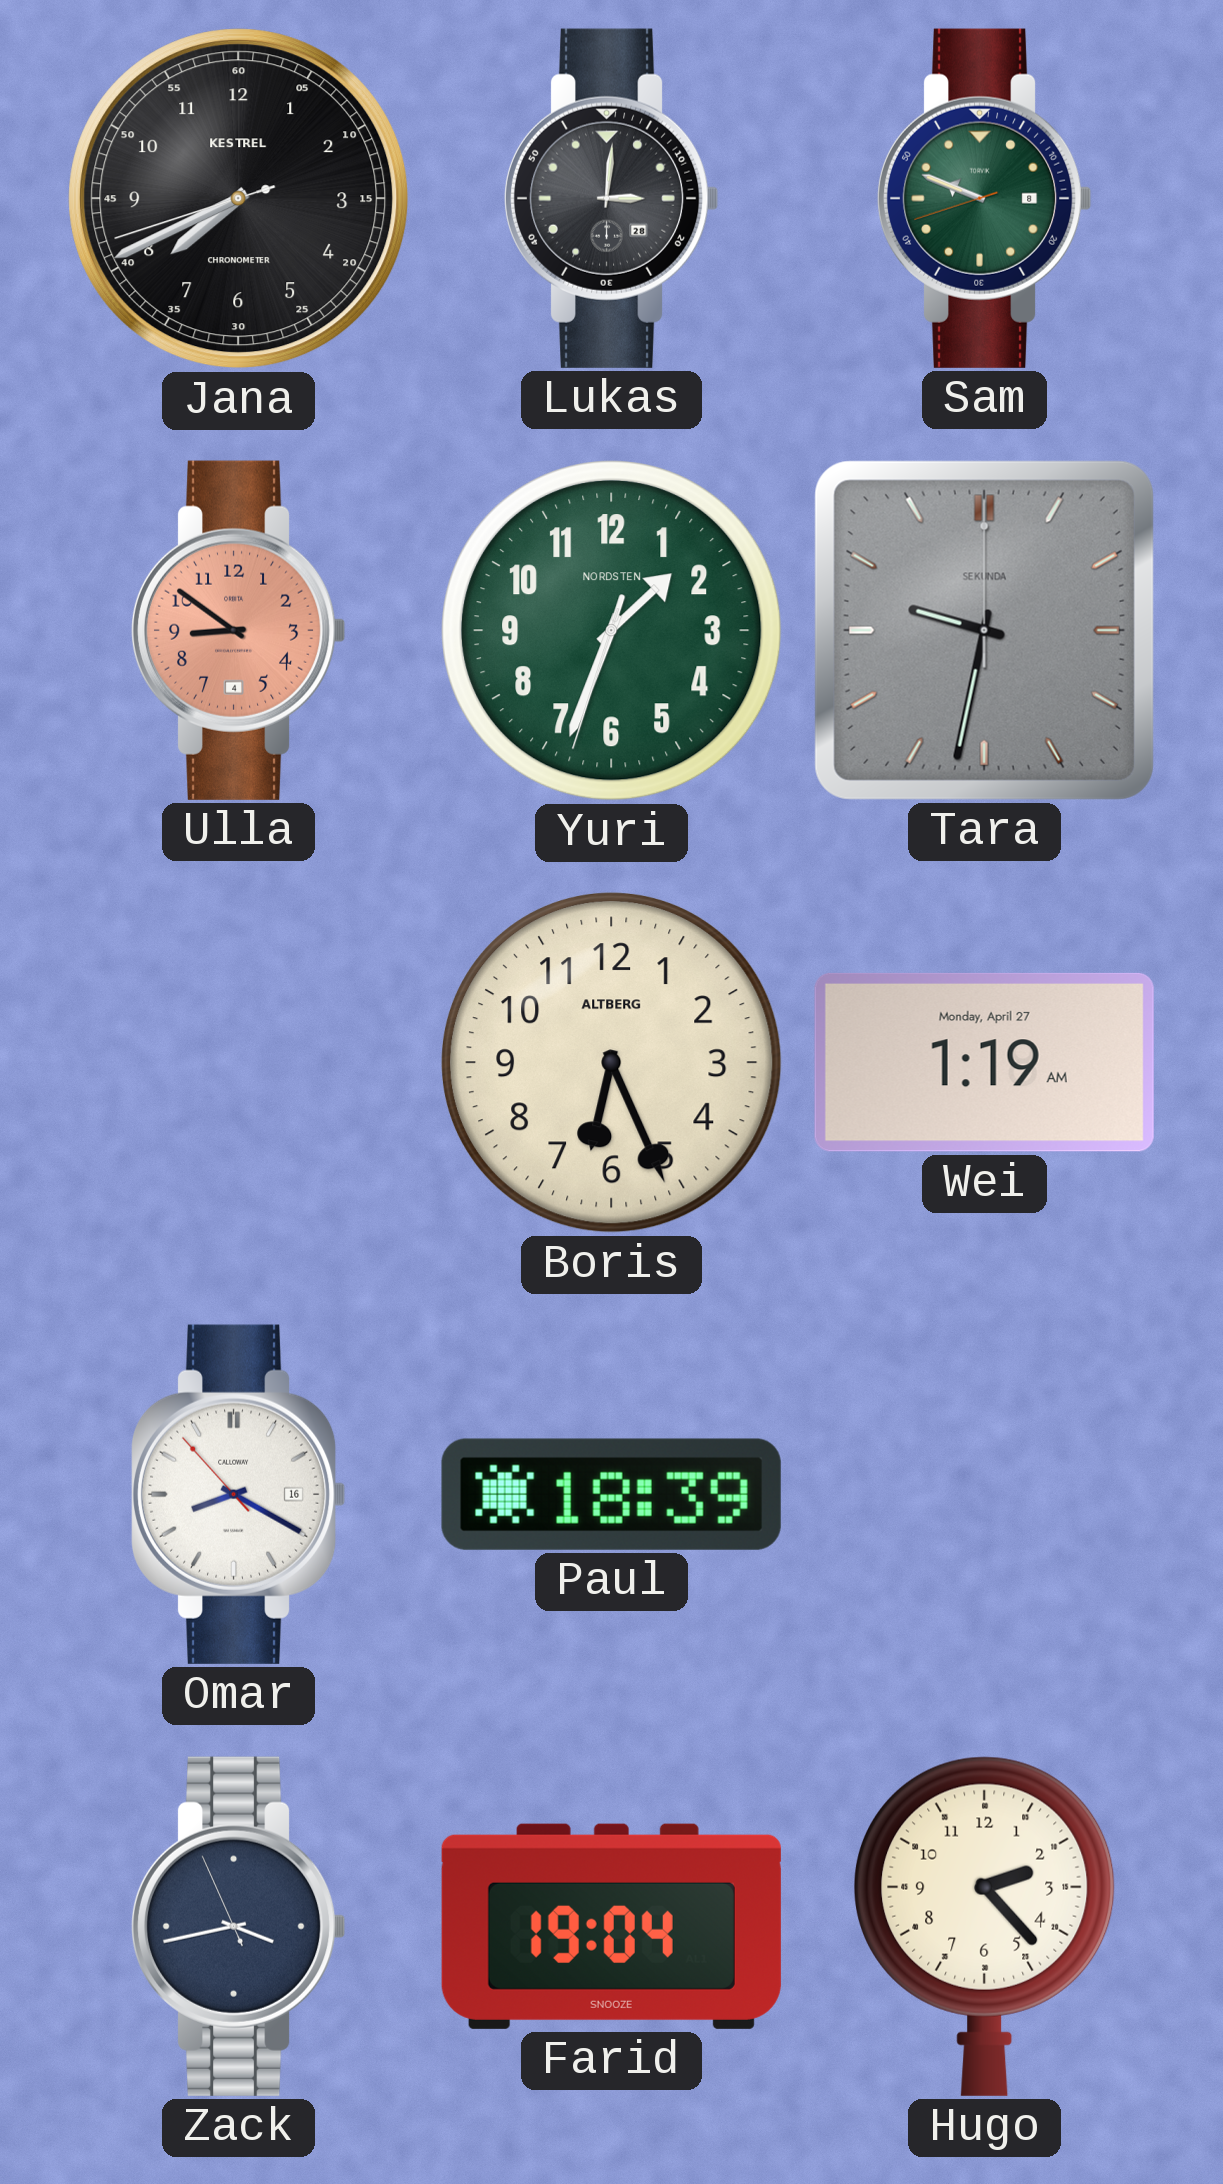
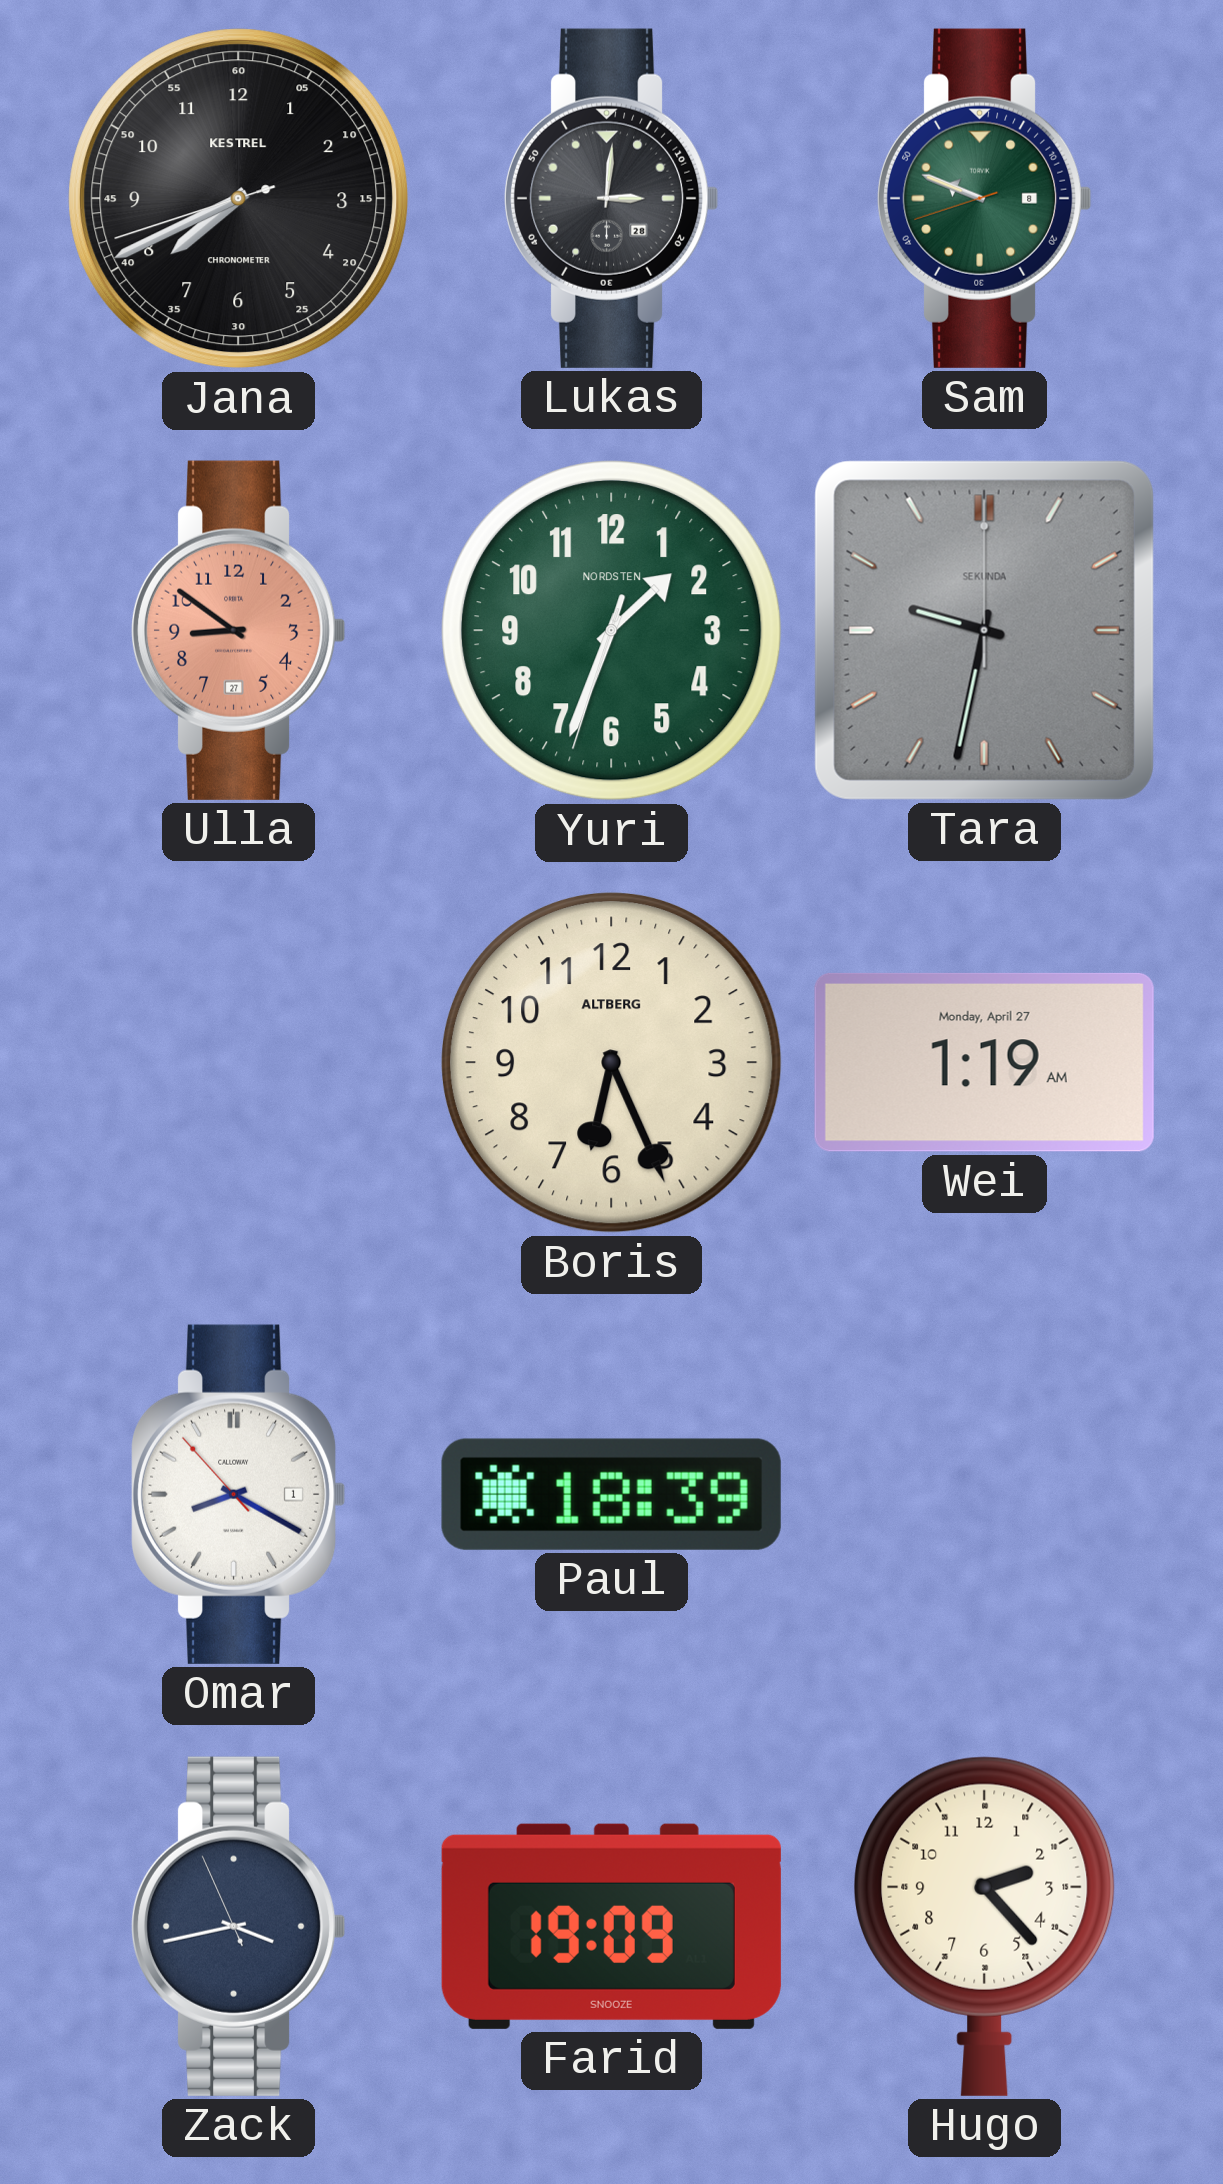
Ulla date: 4 -> 27
Omar date: 16 -> 1
Farid: 19:04 -> 19:09
